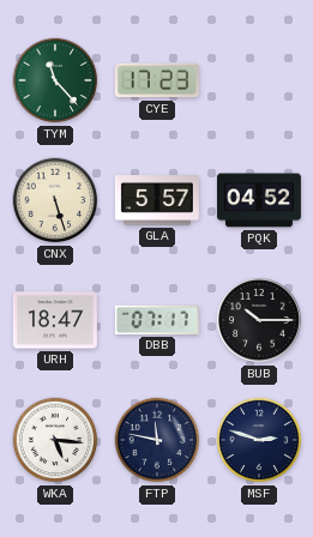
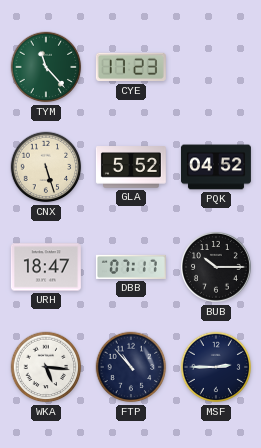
GLA: 5:57 -> 5:52
FTP: 11:47 -> 10:53
MSF: 2:48 -> 2:45
